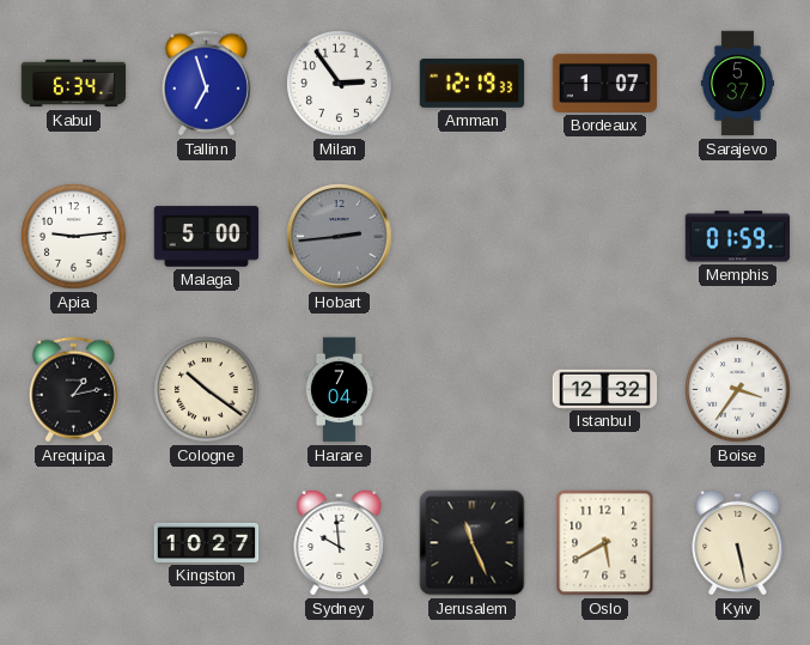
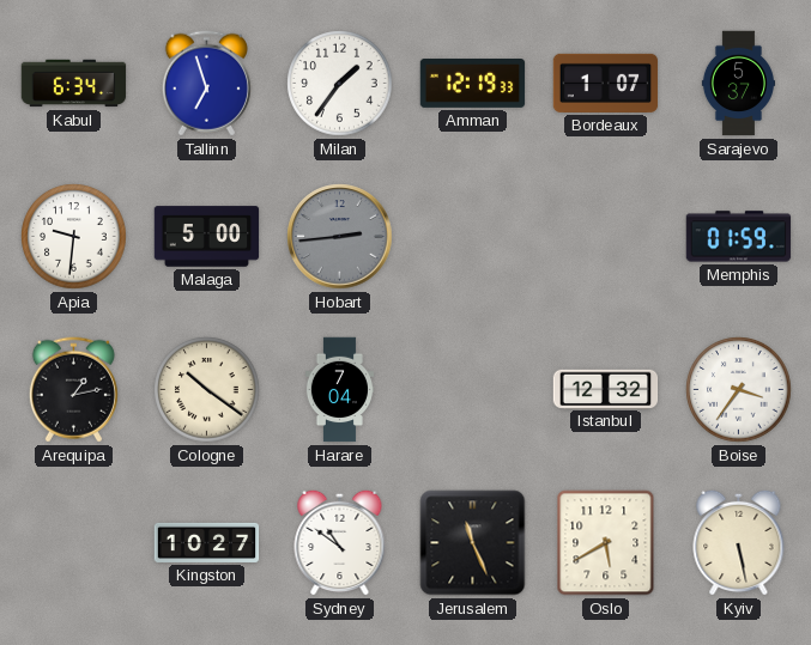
Milan: 2:54 -> 1:36
Apia: 9:14 -> 9:31
Sydney: 9:59 -> 10:51
